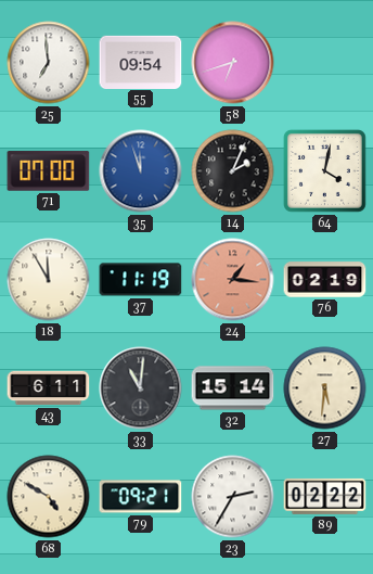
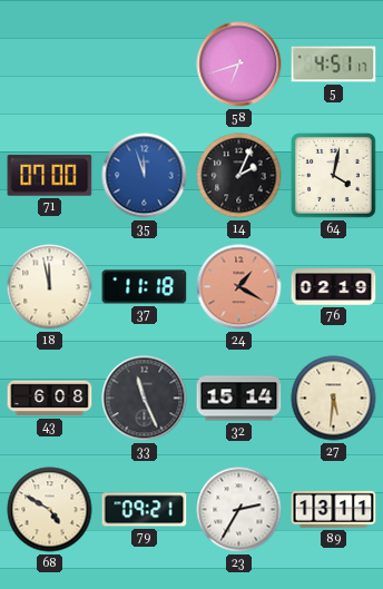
25: 6:59 -> none
55: 09:54 -> none
5: none -> 4:51
18: 11:55 -> 11:58
37: 11:19 -> 11:18
24: 1:16 -> 1:20
43: 6:11 -> 6:08
33: 11:01 -> 11:26
89: 02:22 -> 13:11
